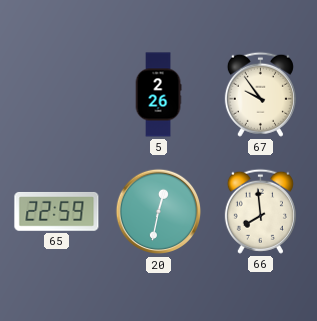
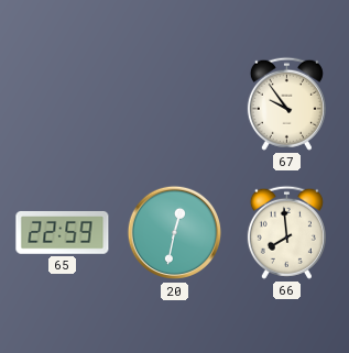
5: 2:26 -> none
